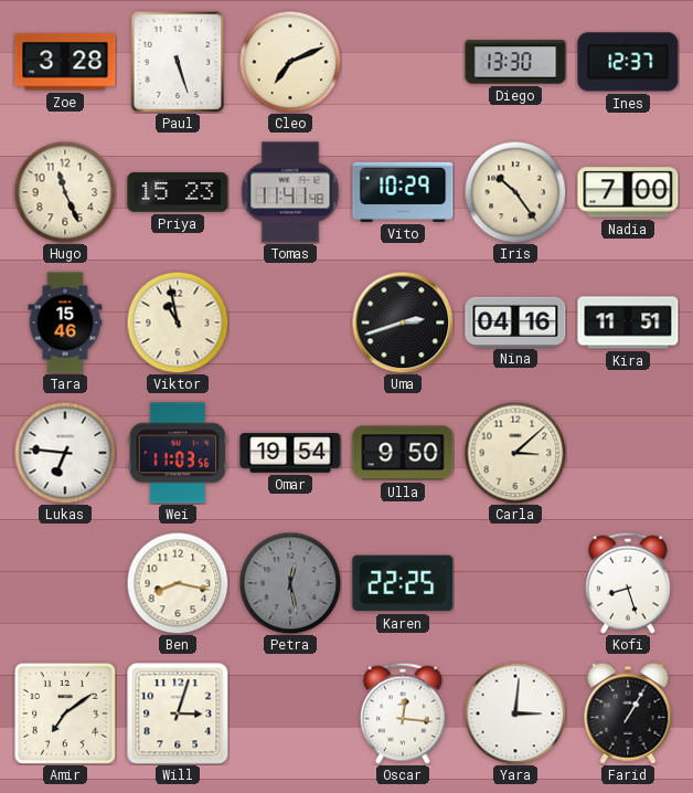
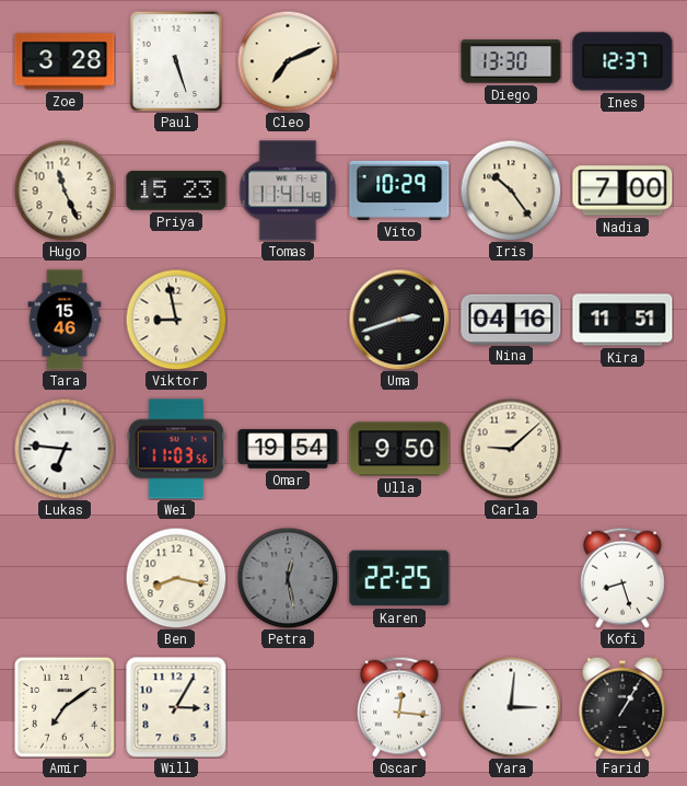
Viktor: 10:58 -> 8:58
Carla: 3:08 -> 9:08
Will: 3:03 -> 3:05
